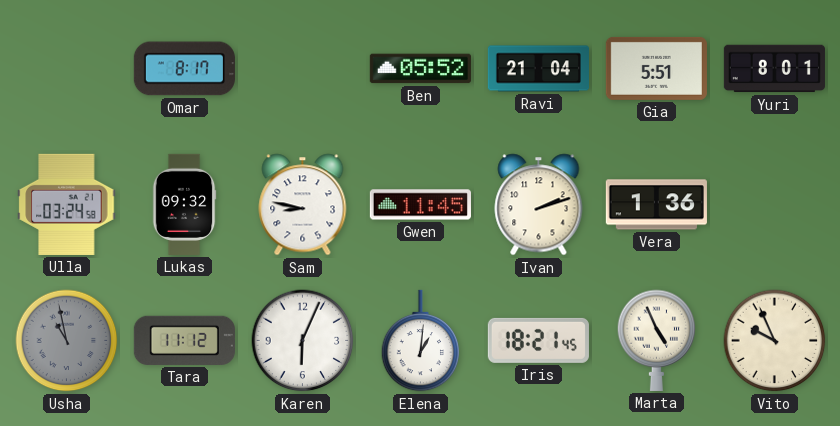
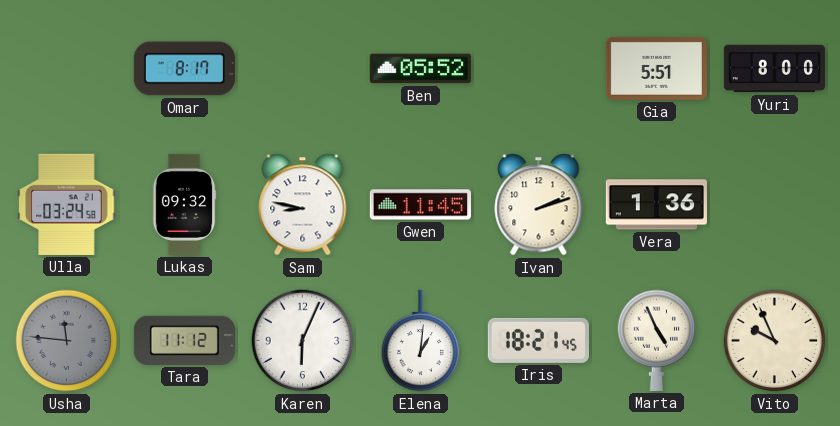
Ravi: 21:04 -> none
Yuri: 8:01 -> 8:00
Usha: 10:58 -> 11:46
